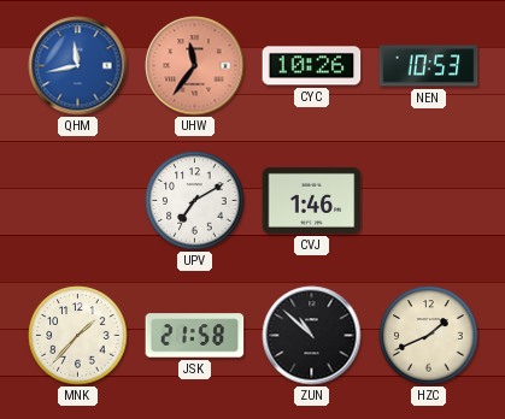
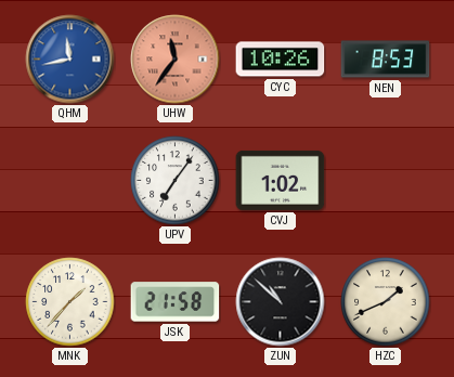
NEN: 10:53 -> 8:53
UPV: 7:10 -> 7:06
CVJ: 1:46 -> 1:02
